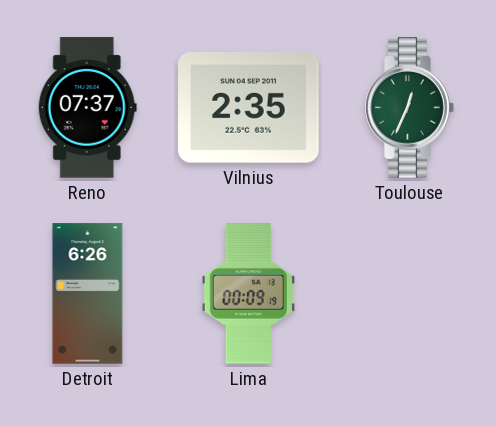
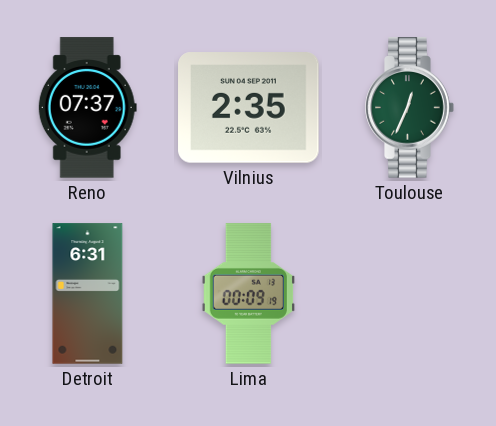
Detroit: 6:26 -> 6:31
